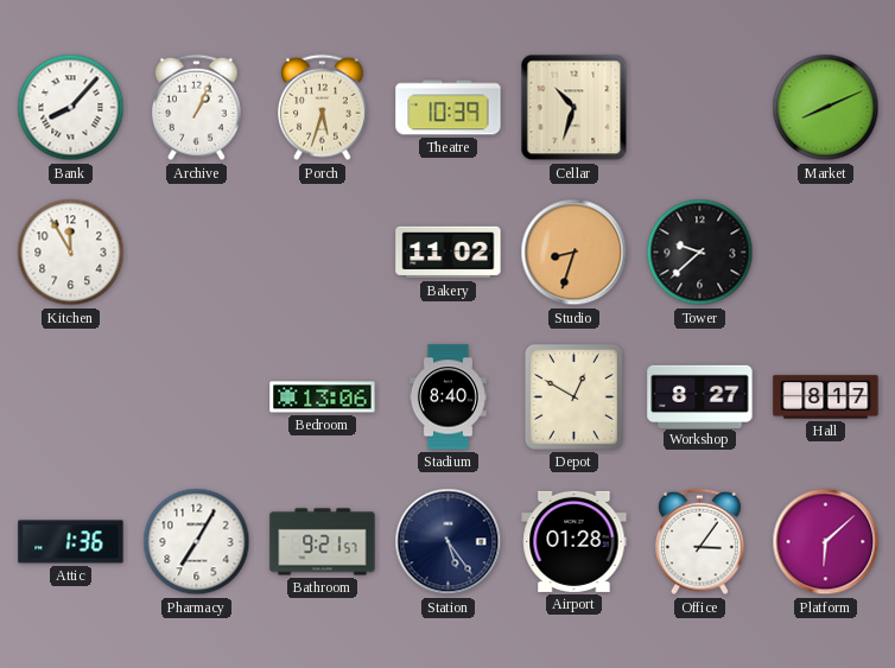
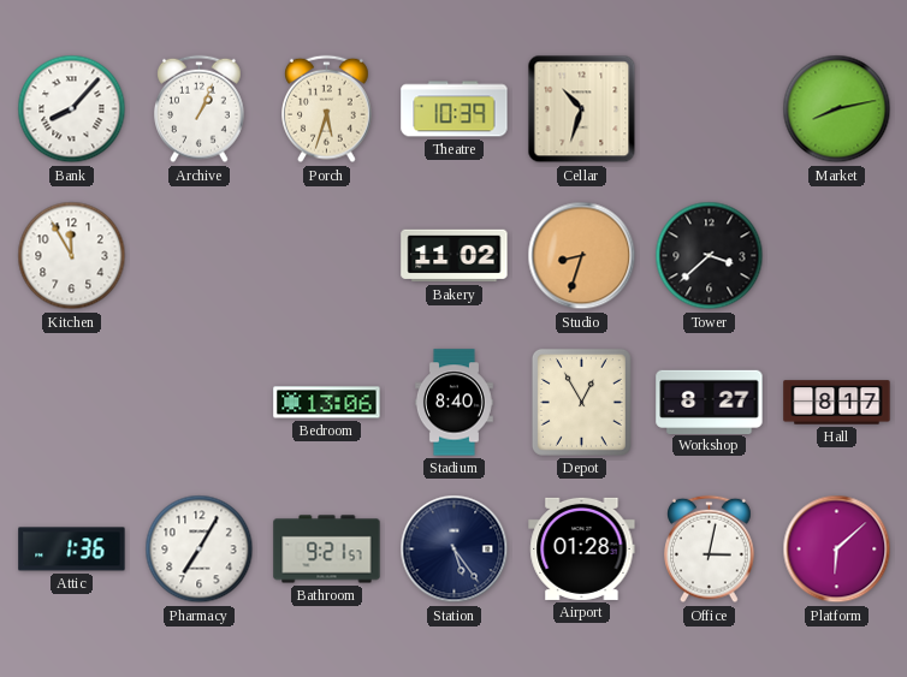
Market: 8:11 -> 8:13
Tower: 9:38 -> 3:38
Depot: 12:50 -> 12:55
Office: 3:06 -> 3:02
